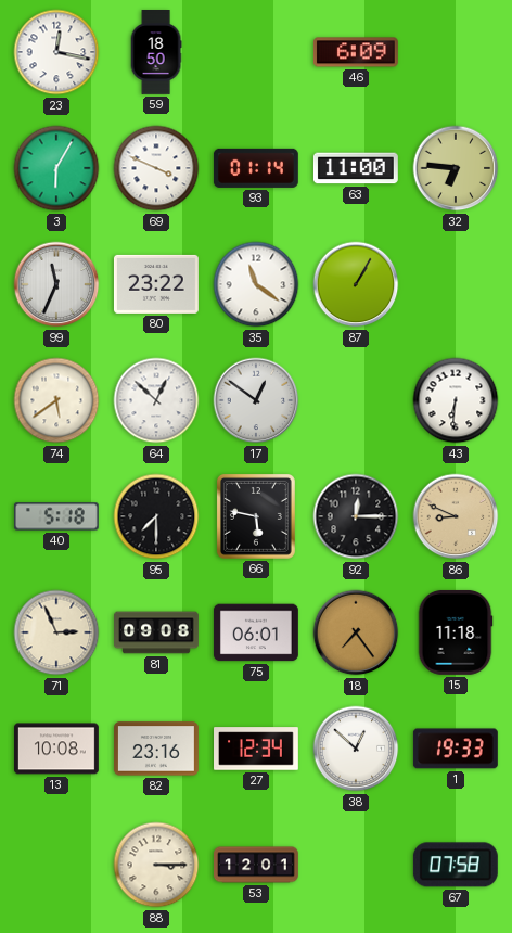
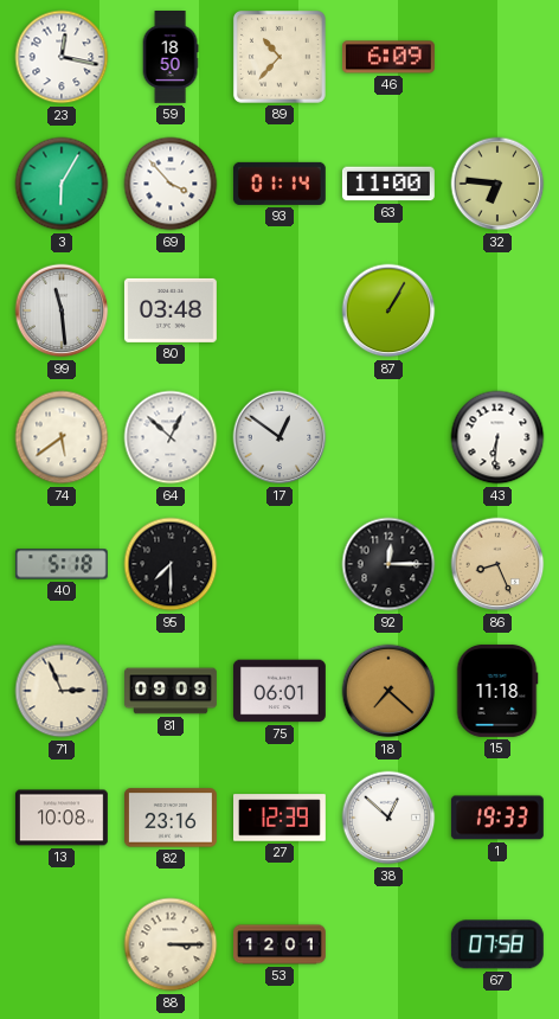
89: none -> 10:37
69: 3:49 -> 3:53
99: 11:34 -> 11:29
80: 23:22 -> 03:48
35: 11:21 -> none
66: 5:47 -> none
86: 8:49 -> 8:26
81: 09:08 -> 09:09
18: 7:24 -> 7:22
27: 12:34 -> 12:39
